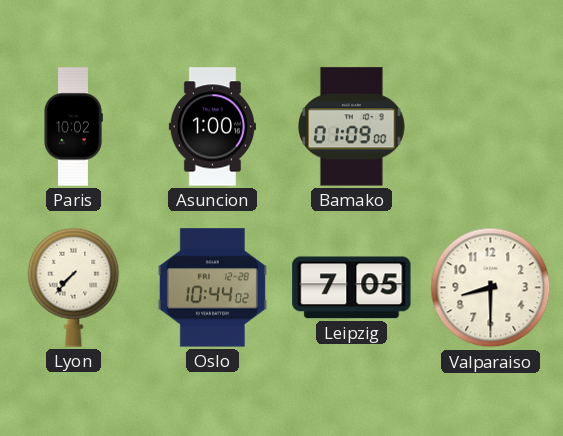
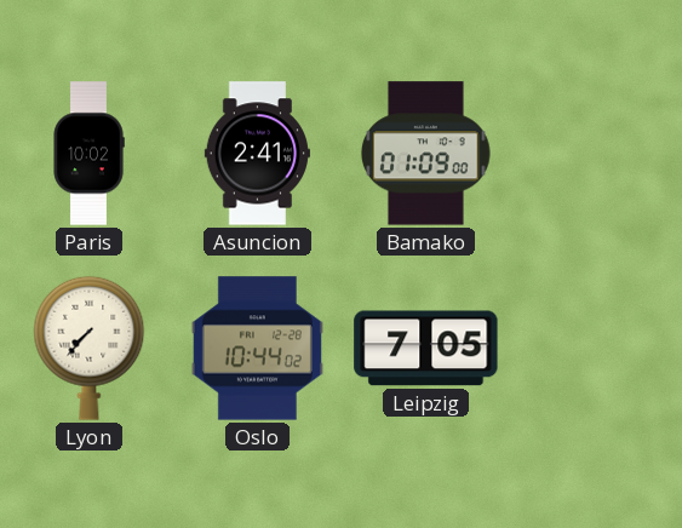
Asuncion: 1:00 -> 2:41
Valparaiso: 8:30 -> none
